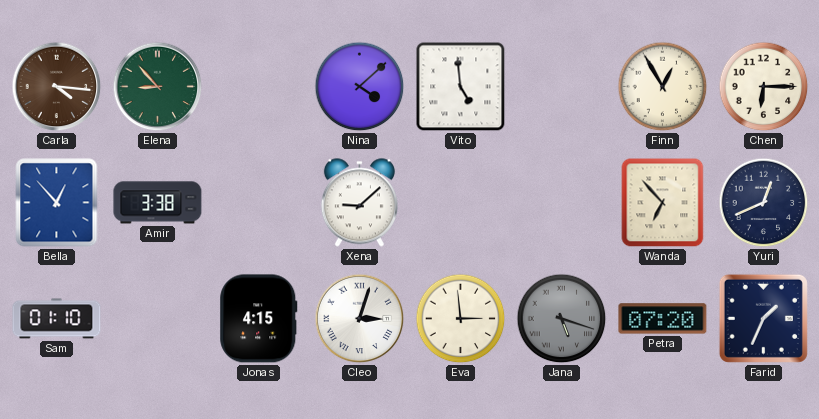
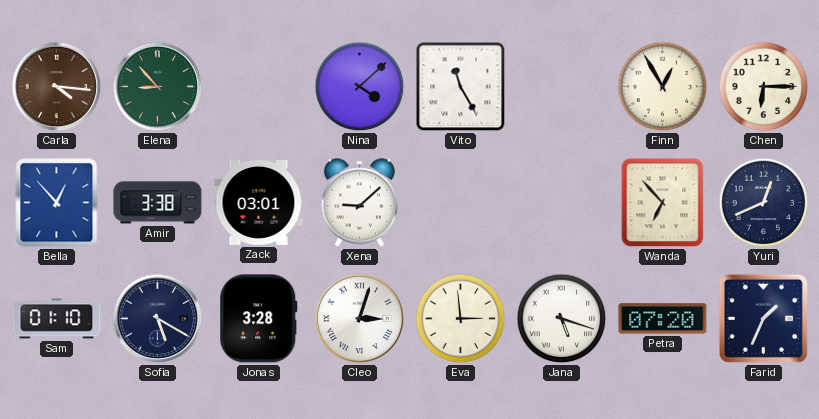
Vito: 4:59 -> 11:25
Zack: none -> 03:01
Sofia: none -> 5:20
Jonas: 4:15 -> 3:28
Jana dial: grey -> white
